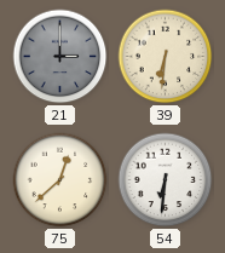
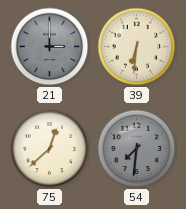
54: 6:31 -> 7:31
54 dial: white -> grey
